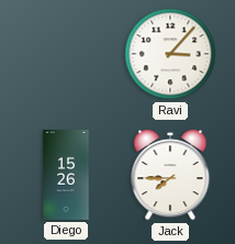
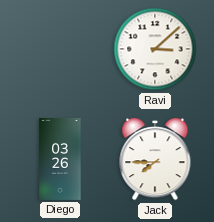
Ravi: 3:07 -> 3:08
Diego: 15:26 -> 03:26
